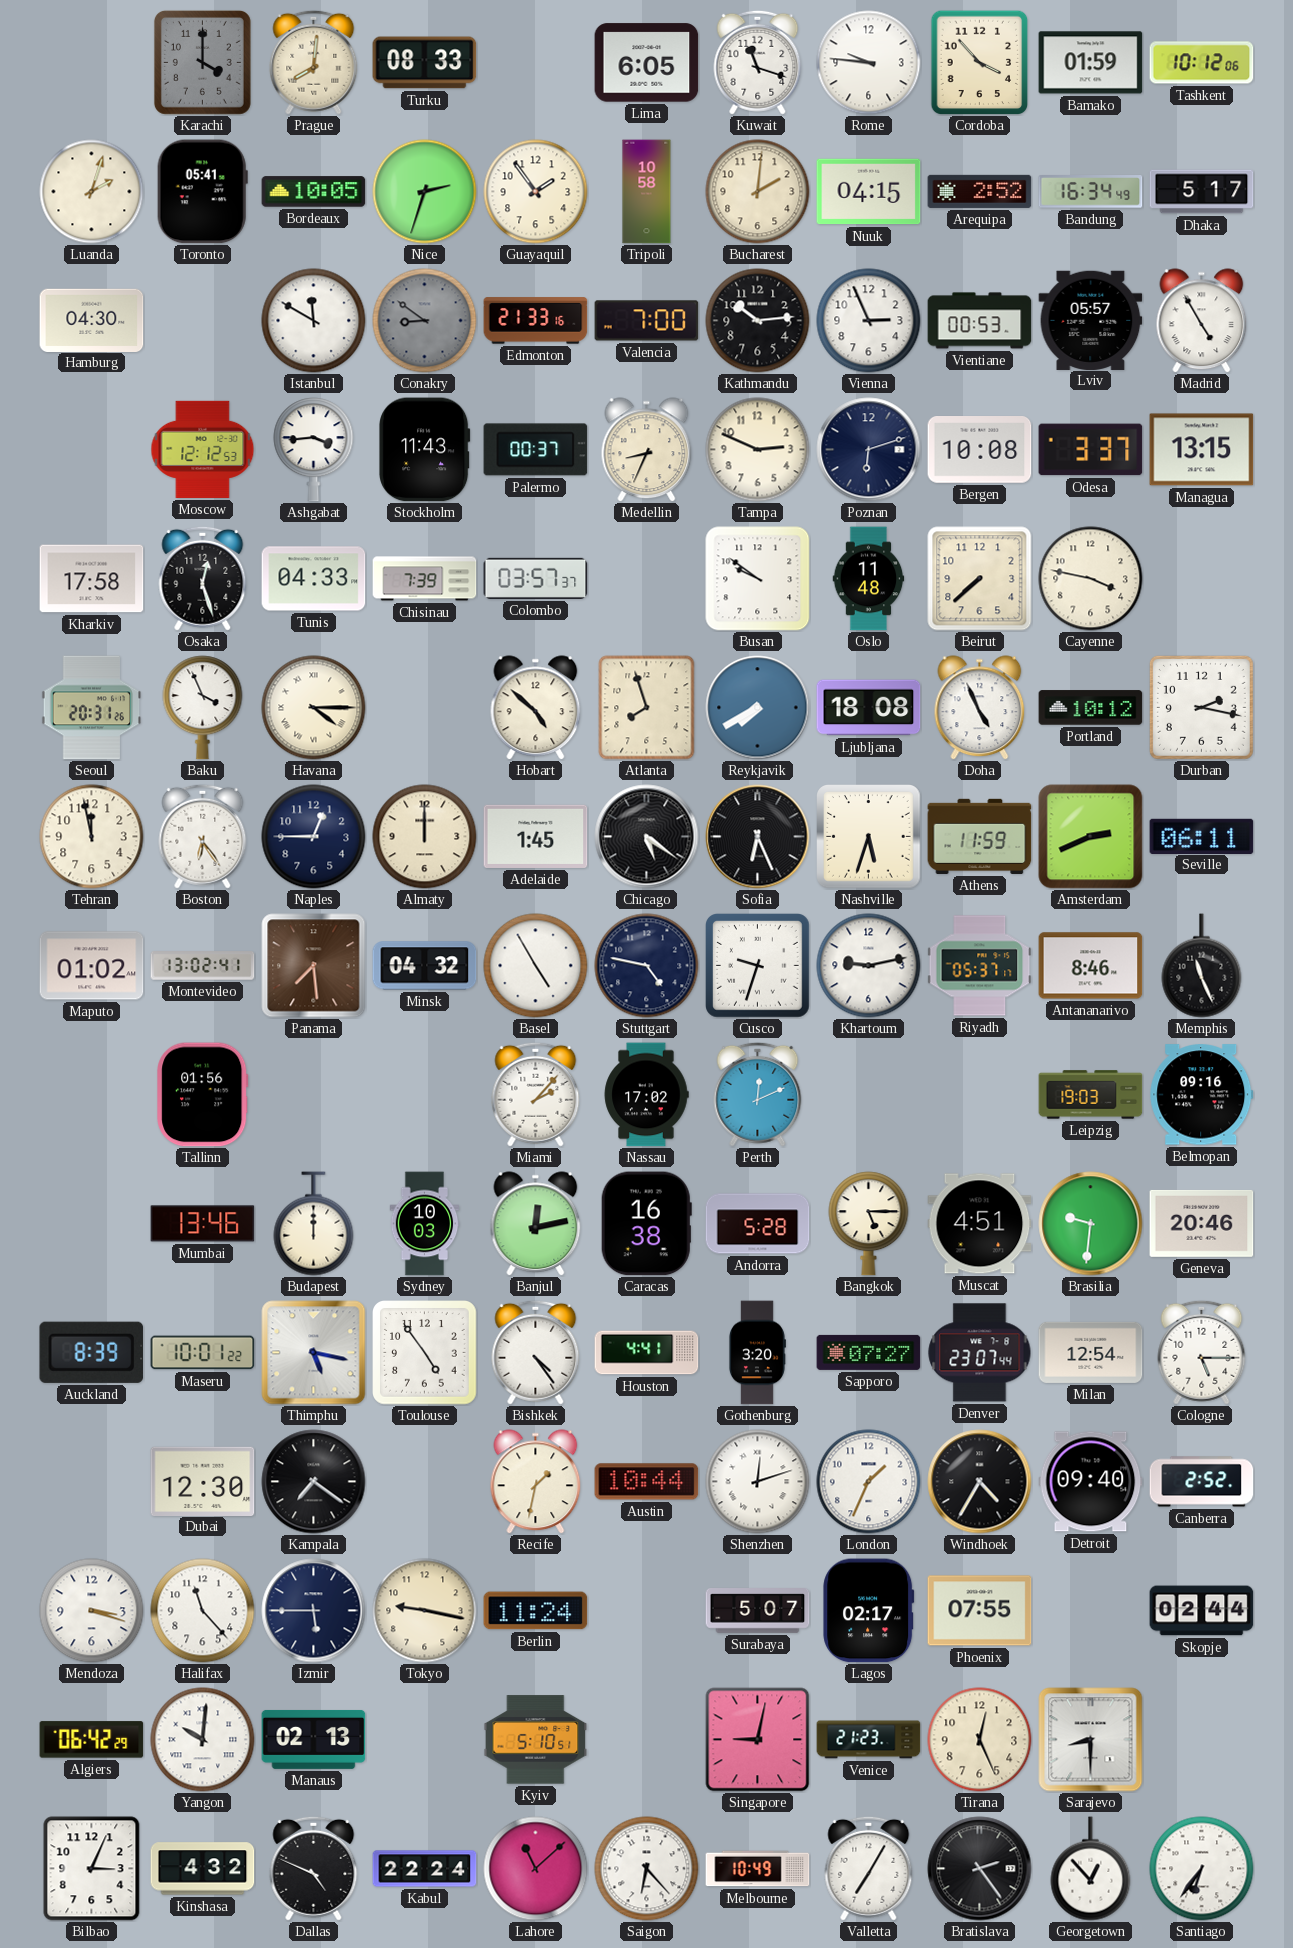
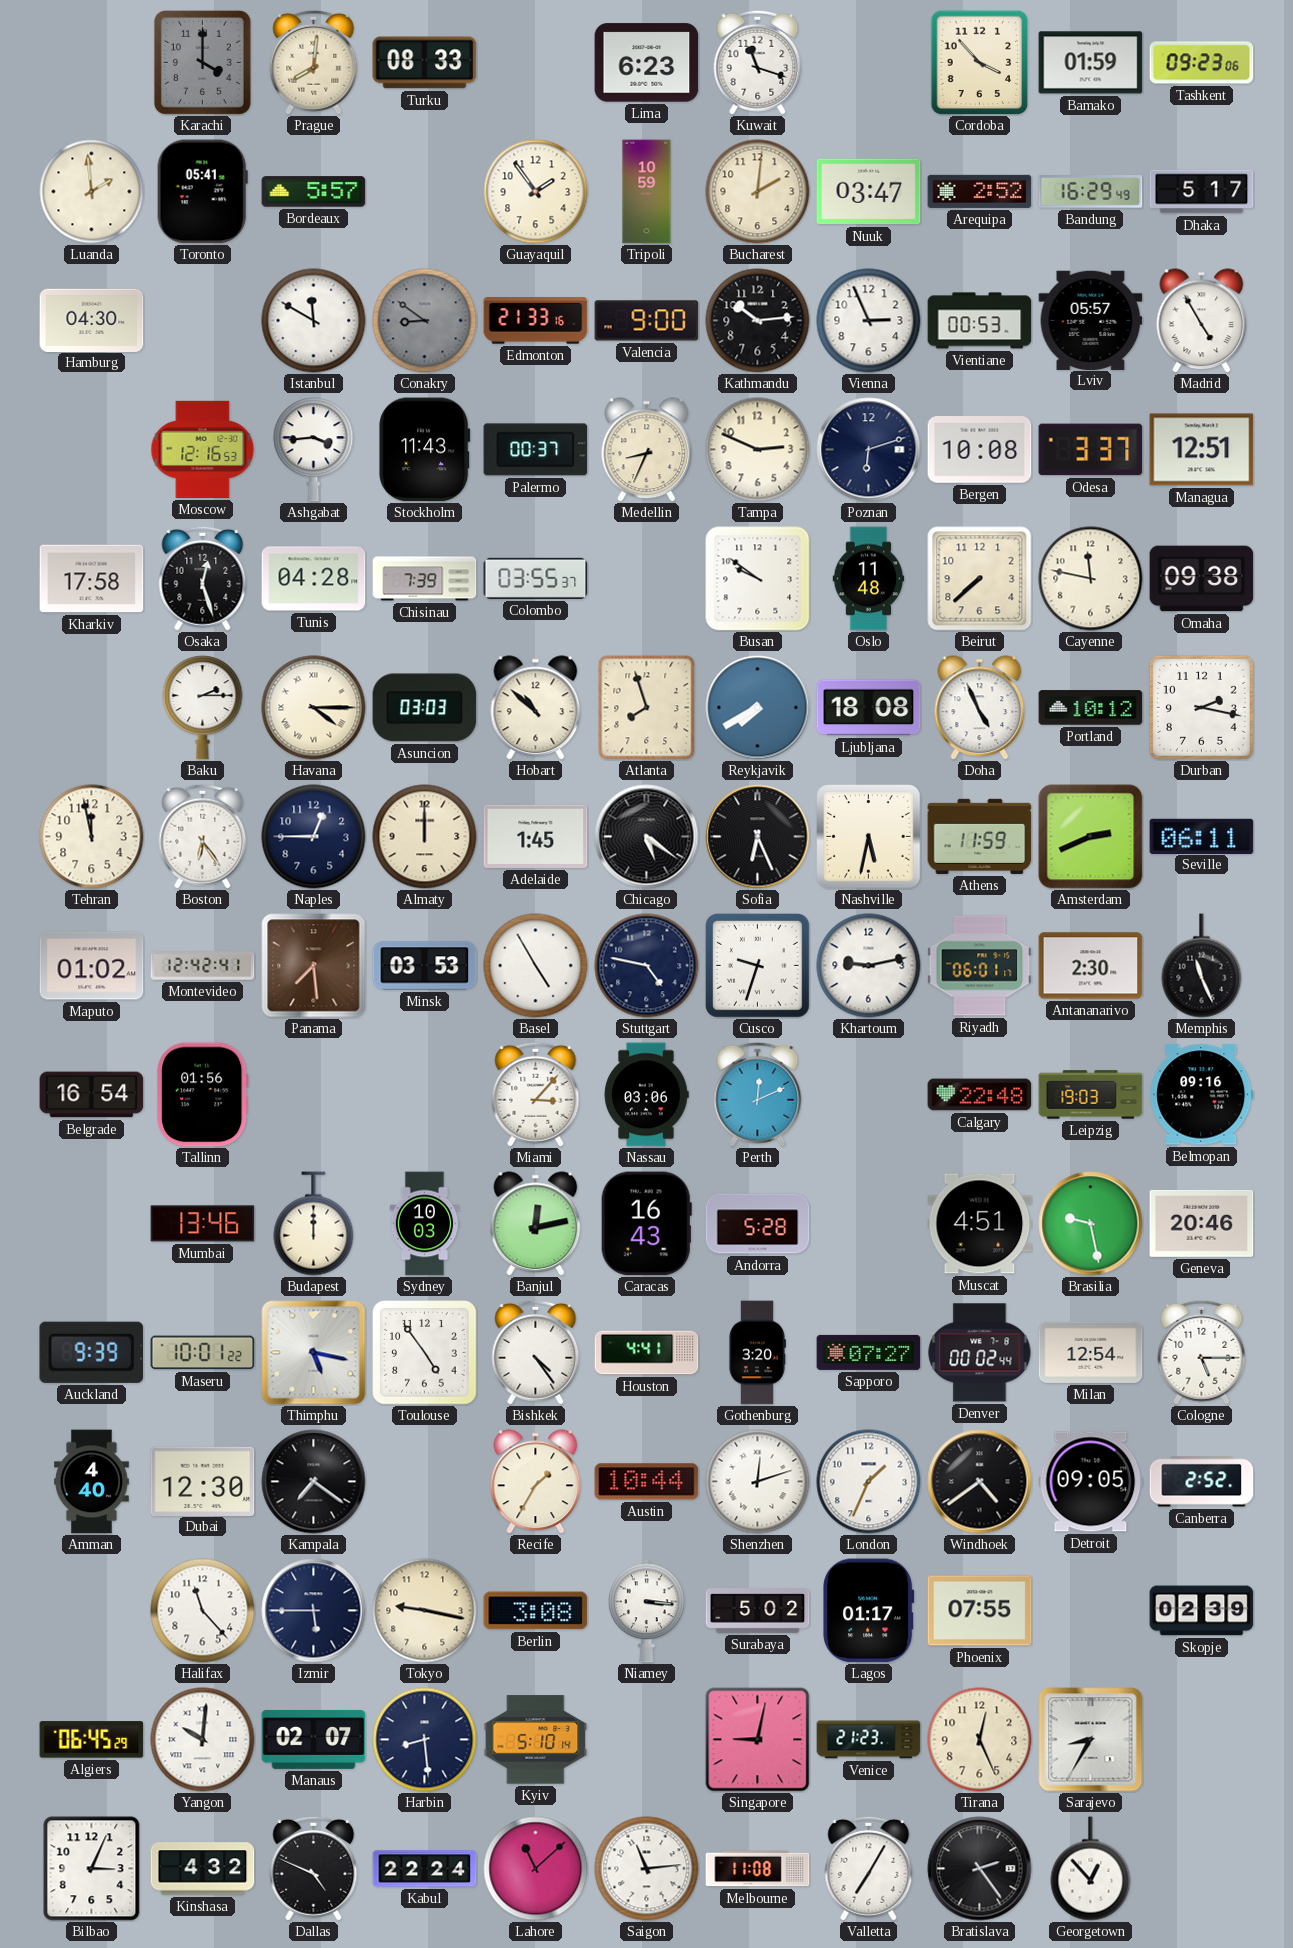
Lima: 6:05 -> 6:23
Rome: 9:46 -> none
Tashkent: 10:12 -> 09:23
Luanda: 2:03 -> 1:59
Bordeaux: 10:05 -> 5:57
Nice: 2:33 -> none
Tripoli: 10:58 -> 10:59
Nuuk: 04:15 -> 03:47
Bandung: 16:34 -> 16:29
Valencia: 7:00 -> 9:00
Moscow: 12:12 -> 12:16
Managua: 13:15 -> 12:51
Tunis: 04:33 -> 04:28
Colombo: 03:57 -> 03:55
Cayenne: 3:47 -> 11:47
Omaha: none -> 09:38
Seoul: 20:31 -> none
Baku: 3:56 -> 2:15
Asuncion: none -> 03:03
Hobart: 4:52 -> 10:52
Nashville: 5:33 -> 5:32
Montevideo: 13:02 -> 12:42
Minsk: 04:32 -> 03:53
Riyadh: 05:37 -> 06:01
Antananarivo: 8:46 -> 2:30
Belgrade: none -> 16:54
Miami: 2:07 -> 3:07
Nassau: 17:02 -> 03:06
Calgary: none -> 22:48
Caracas: 16:38 -> 16:43
Bangkok: 5:15 -> none
Brasilia: 9:31 -> 9:28
Auckland: 8:39 -> 9:39
Denver: 23:07 -> 00:02
Amman: none -> 4:40
Recife: 1:32 -> 1:35
Windhoek: 4:35 -> 4:39
Detroit: 09:40 -> 09:05
Mendoza: 3:18 -> none
Berlin: 11:24 -> 3:08
Niamey: none -> 3:16
Surabaya: 5:07 -> 5:02
Lagos: 02:17 -> 01:17
Skopje: 02:44 -> 02:39
Algiers: 06:42 -> 06:45
Manaus: 02:13 -> 02:07
Harbin: none -> 8:29
Kyiv: 5:10:51 -> 5:10:14
Sarajevo: 8:30 -> 8:35
Saigon: 6:23 -> 11:14
Melbourne: 10:49 -> 11:08
Santiago: 6:36 -> none
